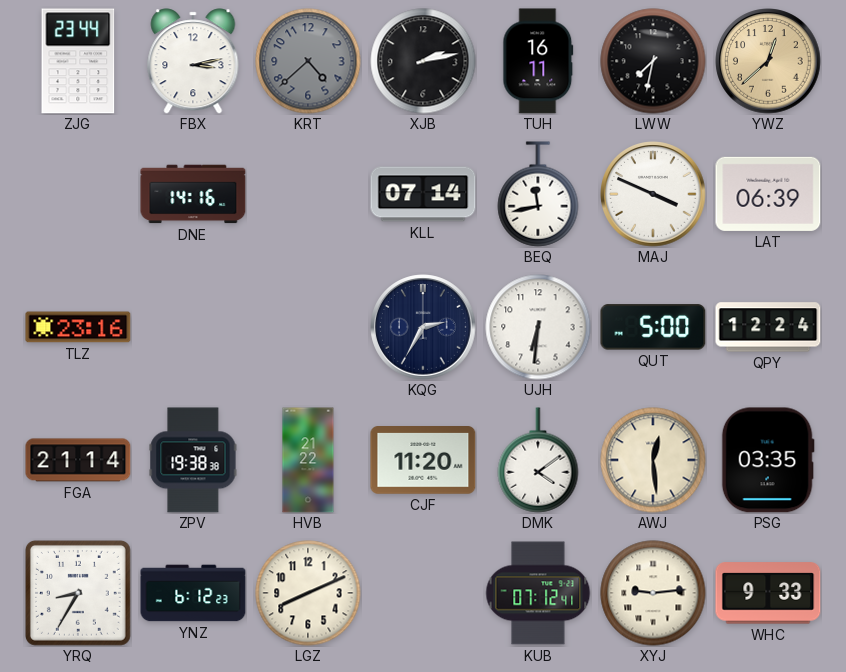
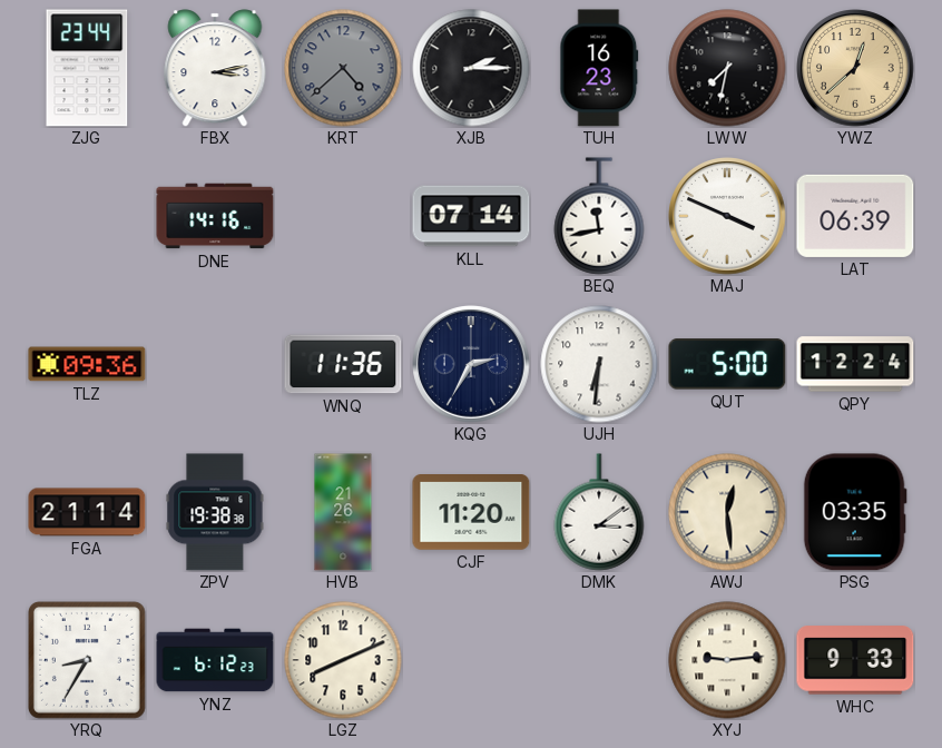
XJB: 2:13 -> 2:15
TUH: 16:11 -> 16:23
TLZ: 23:16 -> 09:36
WNQ: none -> 11:36
HVB: 21:22 -> 21:26
DMK: 4:09 -> 3:09
KUB: 07:12 -> none
